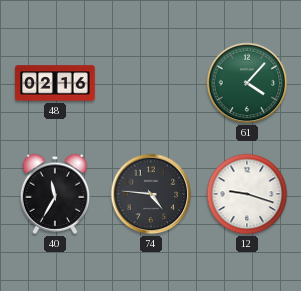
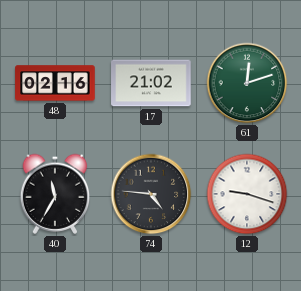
17: none -> 21:02
61: 4:07 -> 12:12
